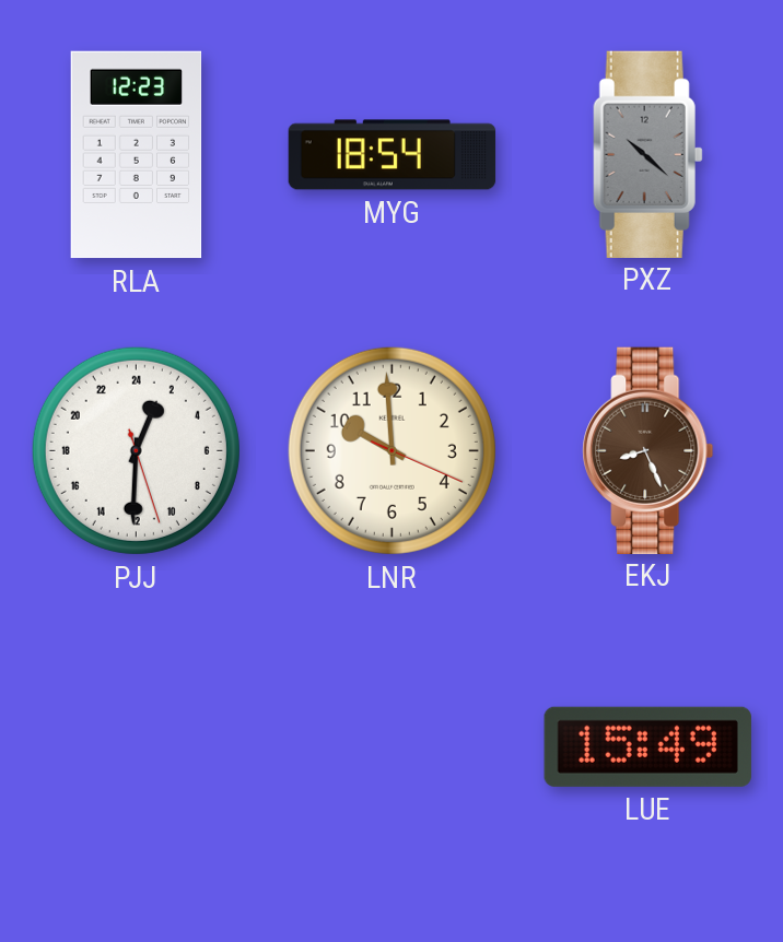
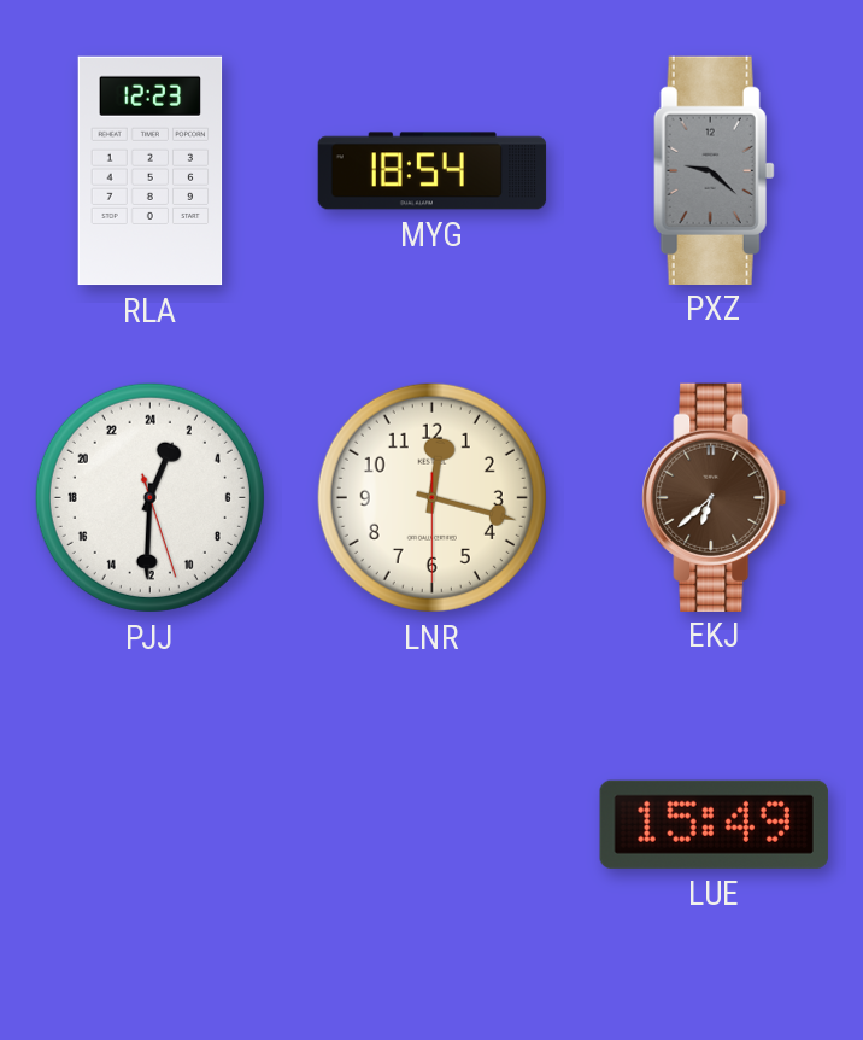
PXZ: 10:22 -> 9:22
LNR: 9:59 -> 12:17
EKJ: 8:26 -> 6:38
